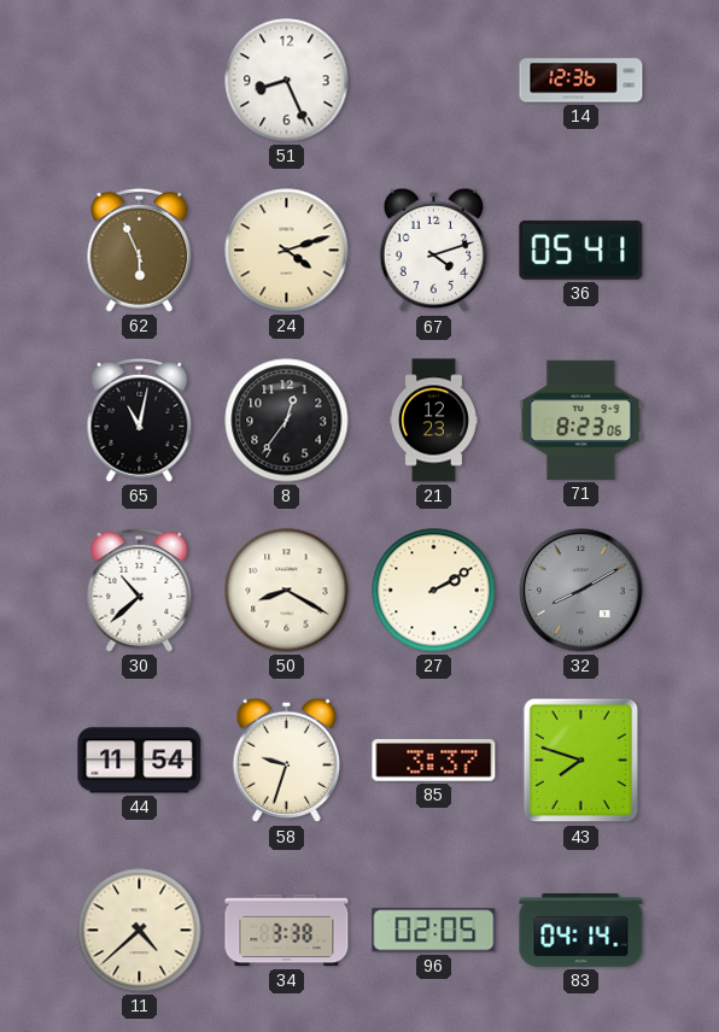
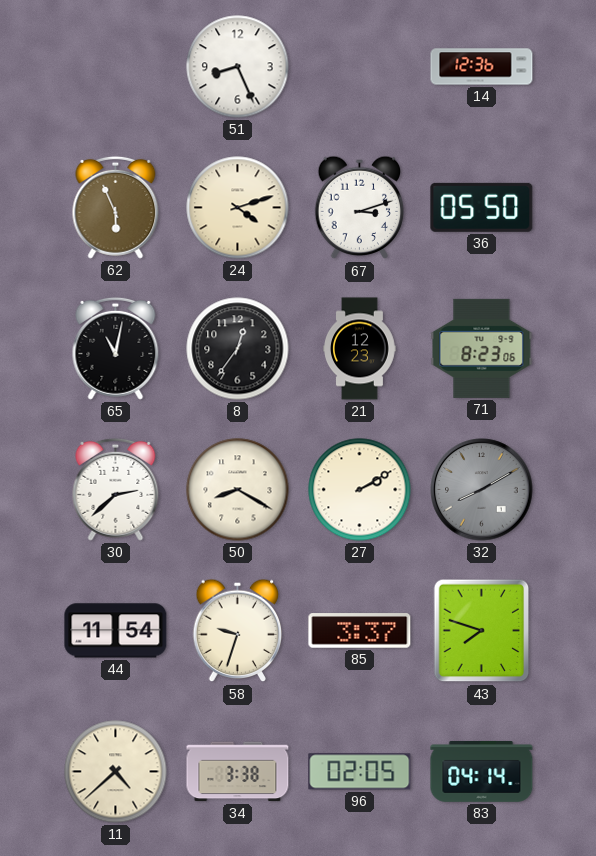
67: 4:12 -> 3:12
36: 05:41 -> 05:50
30: 10:38 -> 2:38
